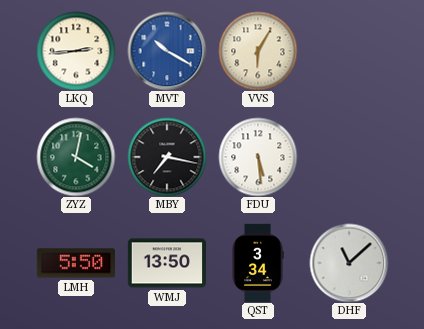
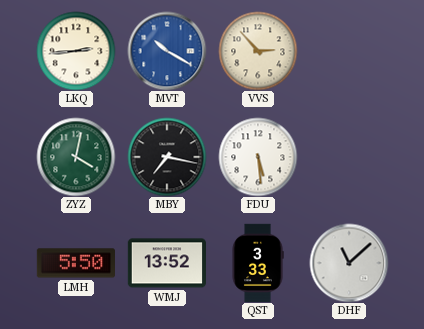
VVS: 6:05 -> 2:53
WMJ: 13:50 -> 13:52
QST: 3:34 -> 3:33
